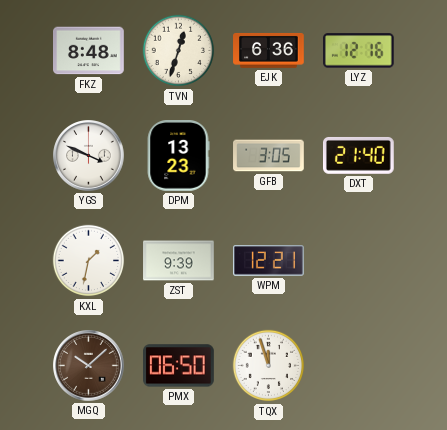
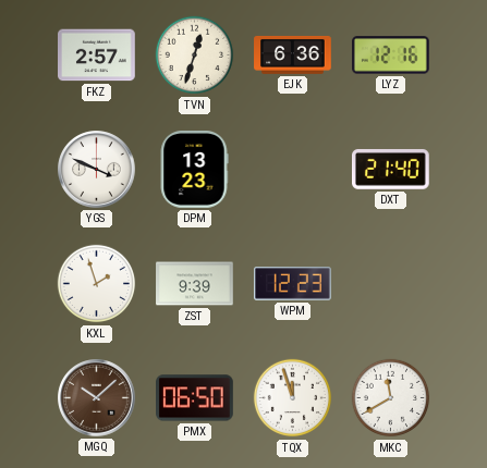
FKZ: 8:48 -> 2:57
GFB: 3:05 -> none
KXL: 1:32 -> 1:57
WPM: 12:21 -> 12:23
MKC: none -> 11:40
